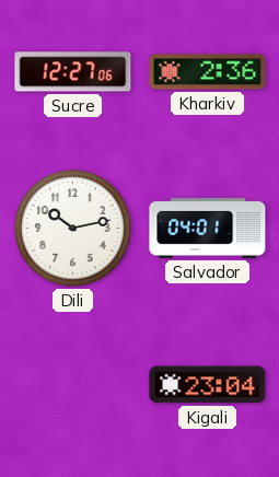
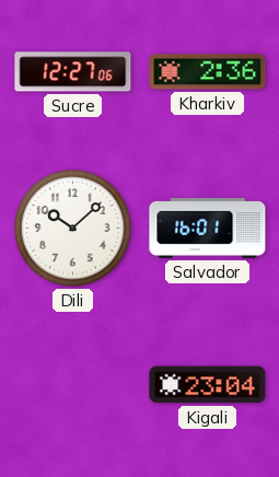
Dili: 10:13 -> 10:08
Salvador: 04:01 -> 16:01
